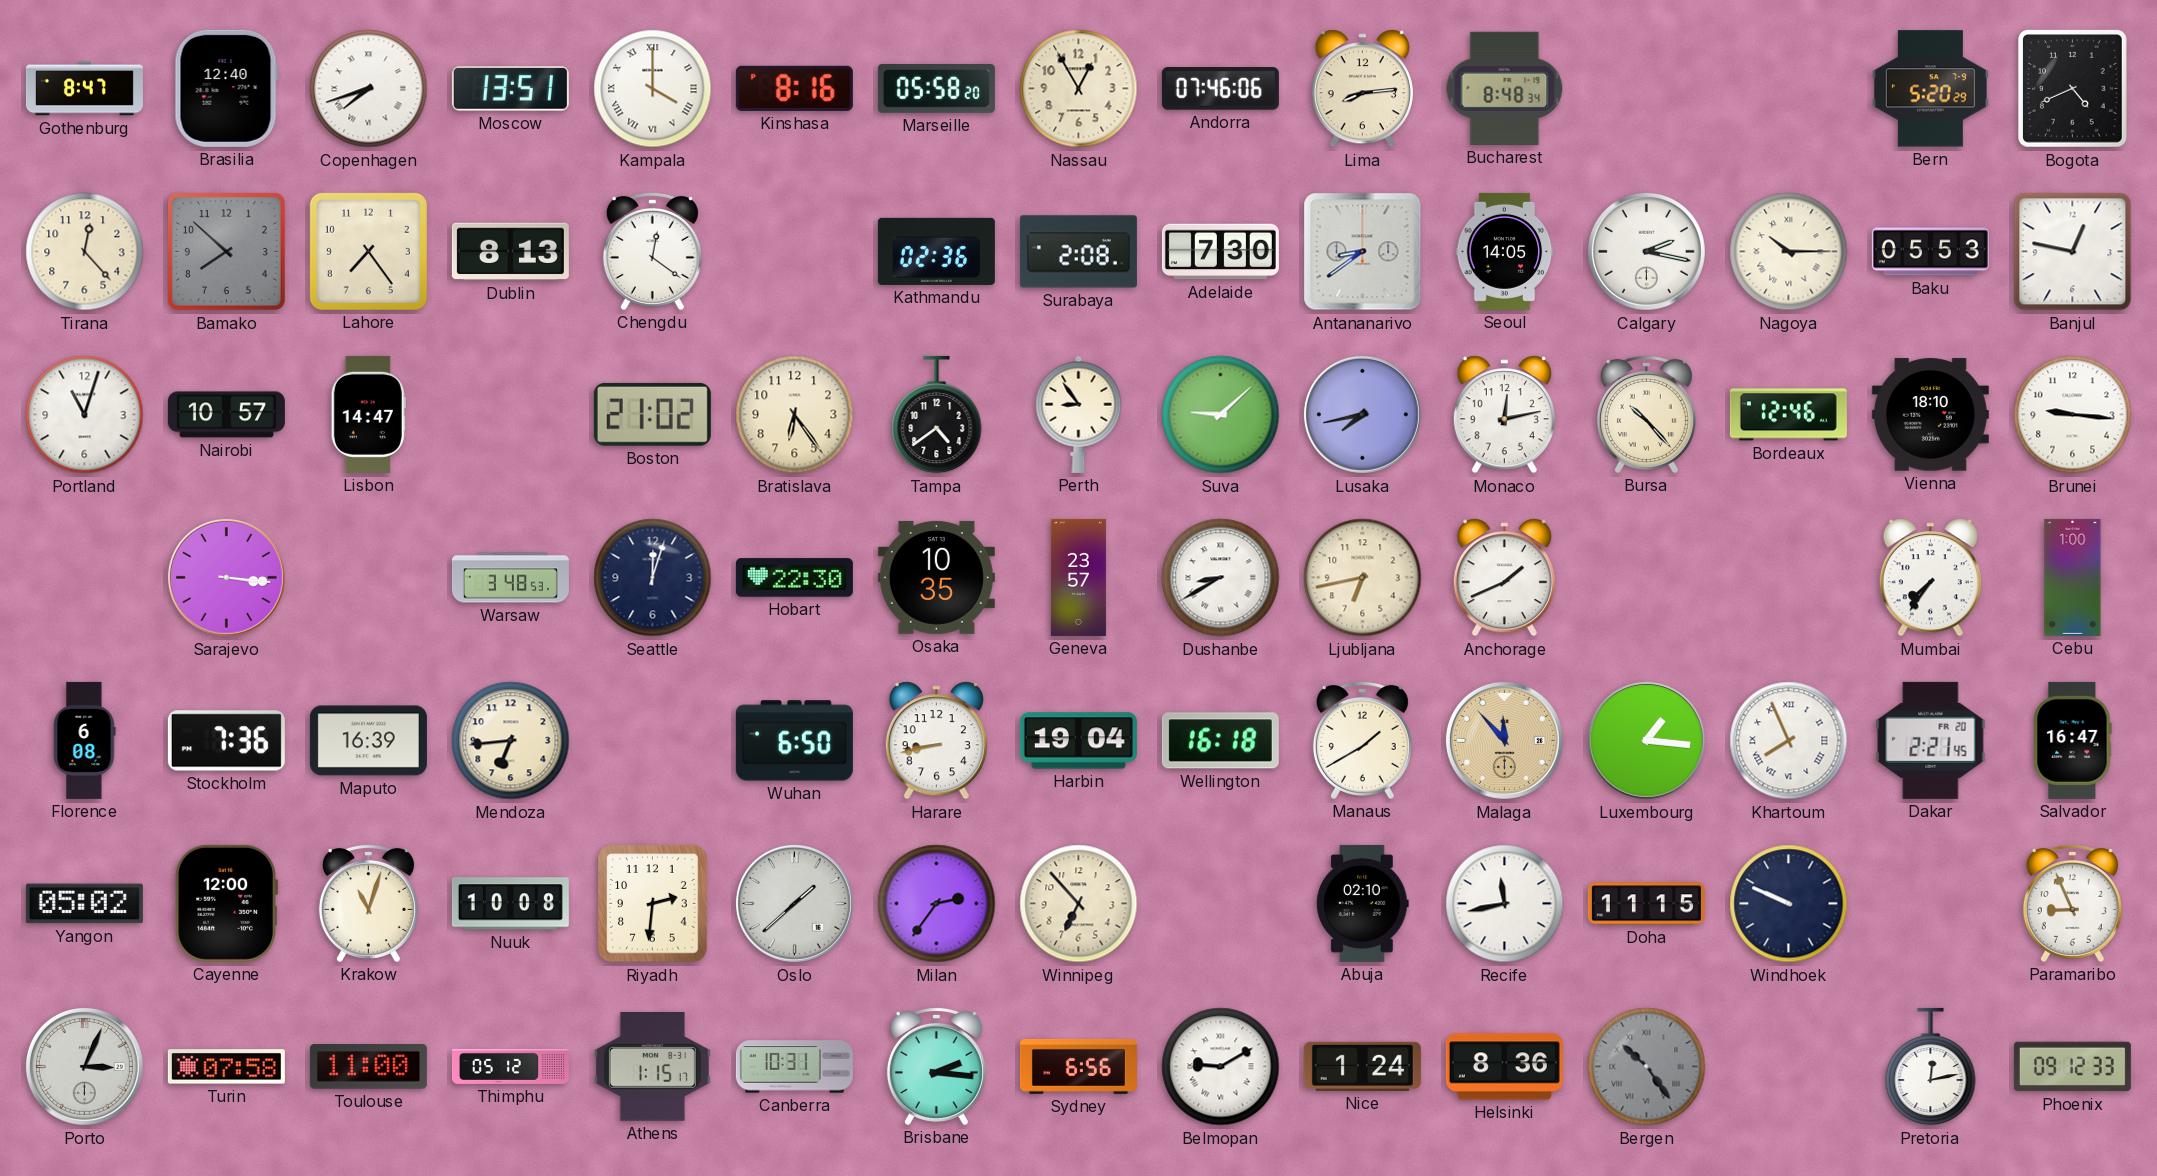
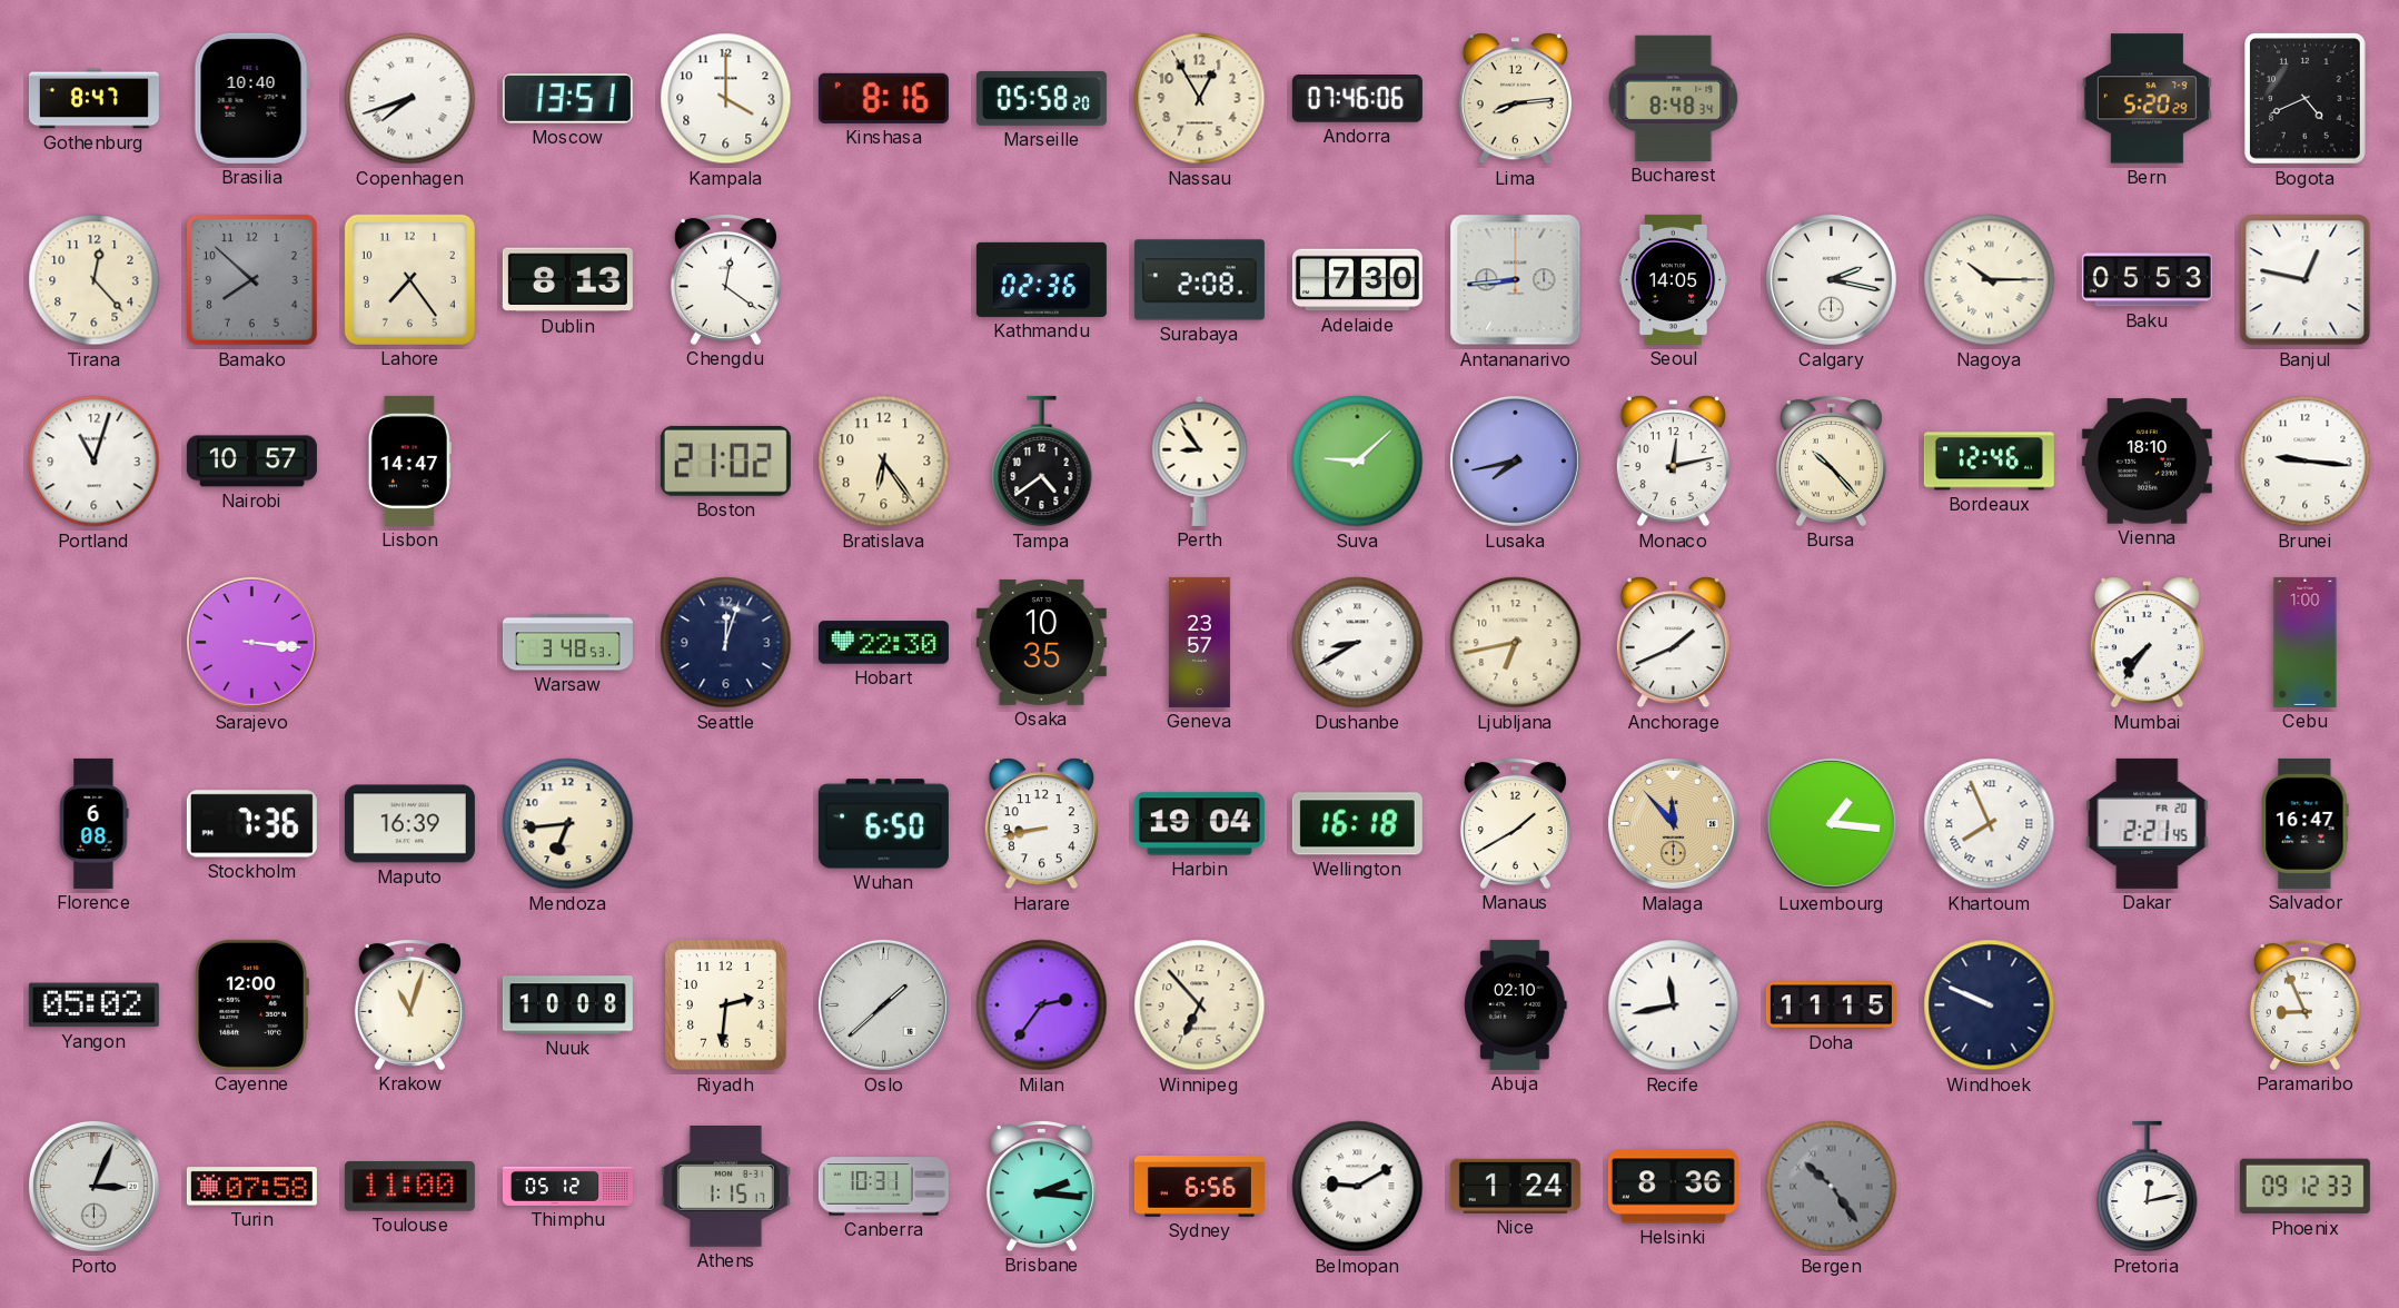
Brasilia: 12:40 -> 10:40
Kampala numerals: Roman -> Arabic
Antananarivo: 8:39 -> 8:44
